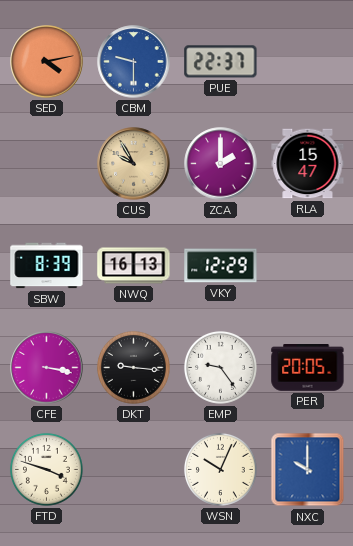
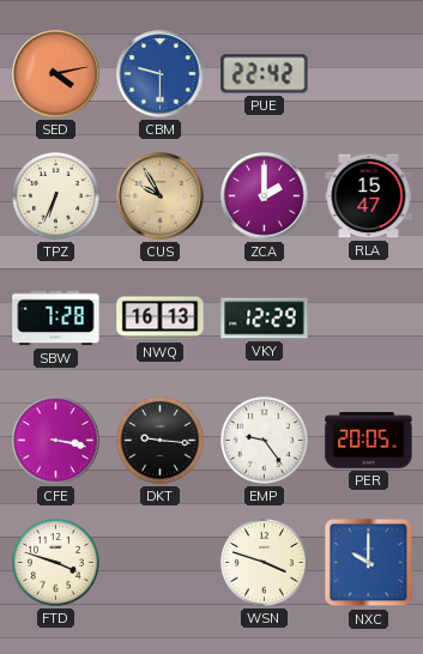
PUE: 22:37 -> 22:42
TPZ: none -> 6:34
SBW: 8:39 -> 7:28
WSN: 10:04 -> 3:48
